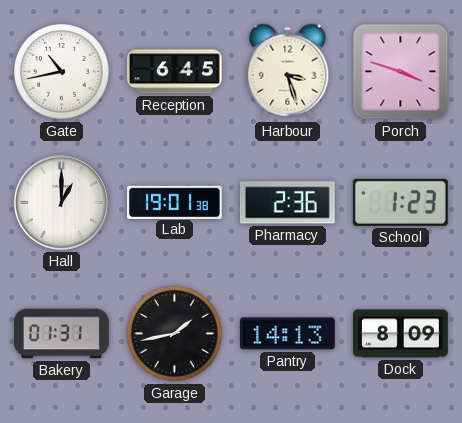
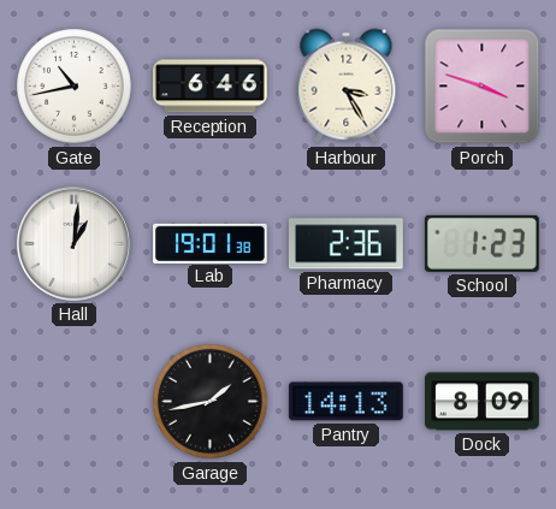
Reception: 6:45 -> 6:46
Harbour: 3:27 -> 3:25
Hall: 1:00 -> 1:01
Bakery: 01:31 -> none
